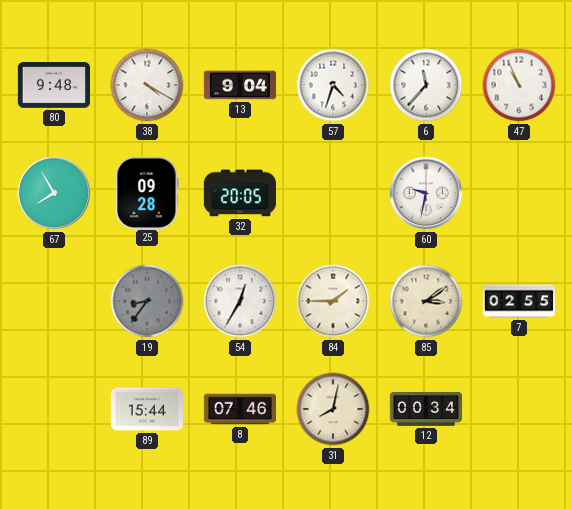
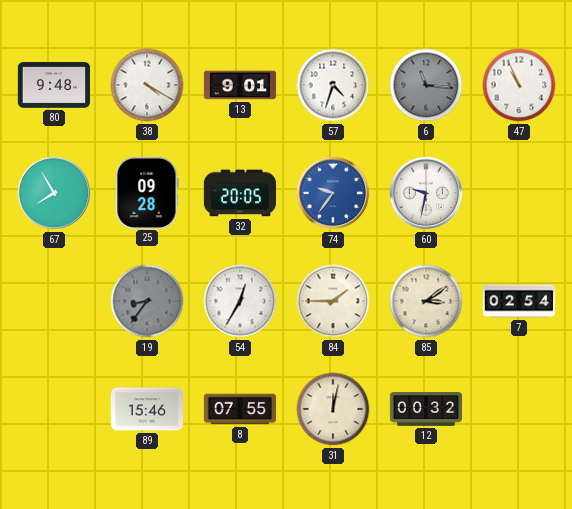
13: 9:04 -> 9:01
6: 11:37 -> 11:16
6 dial: white -> grey
74: none -> 9:36
7: 02:55 -> 02:54
89: 15:44 -> 15:46
8: 07:46 -> 07:55
31: 8:02 -> 12:02
12: 00:34 -> 00:32
